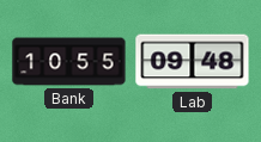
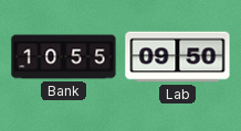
Lab: 09:48 -> 09:50
